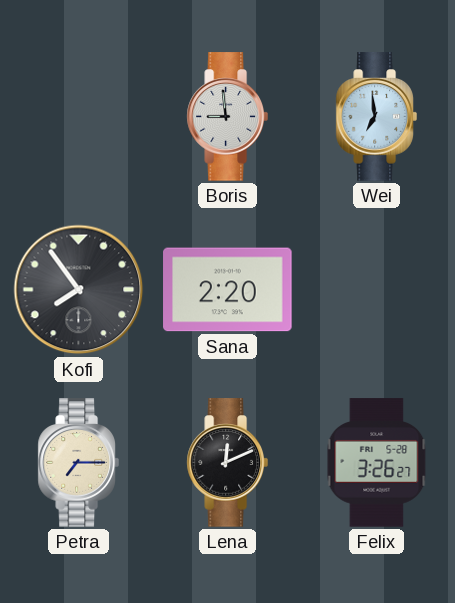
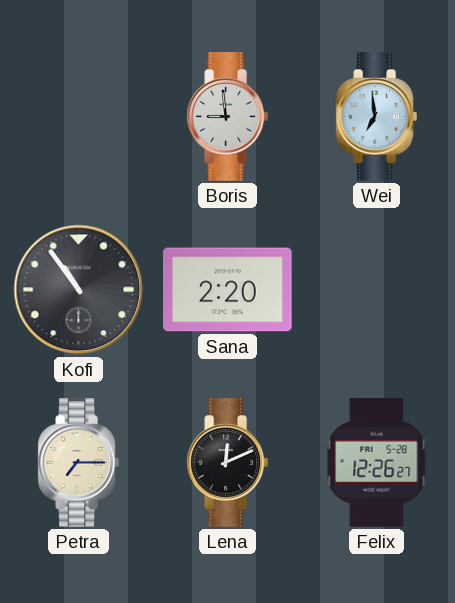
Kofi: 7:54 -> 10:54
Felix: 3:26 -> 12:26
